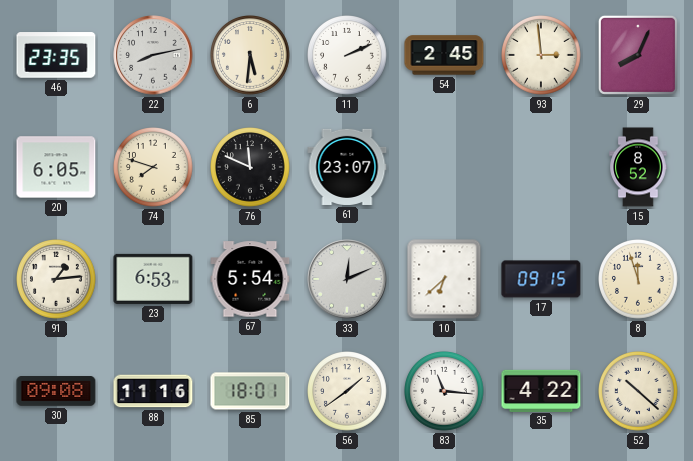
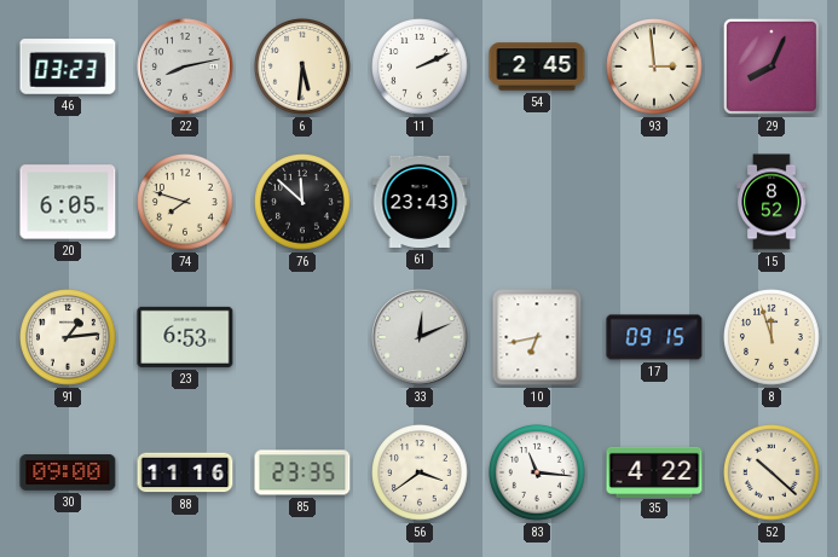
46: 23:35 -> 03:23
76: 11:49 -> 11:52
61: 23:07 -> 23:43
67: 5:54 -> none
10: 6:38 -> 6:43
30: 09:08 -> 09:00
85: 18:01 -> 23:35
56: 1:39 -> 3:39
